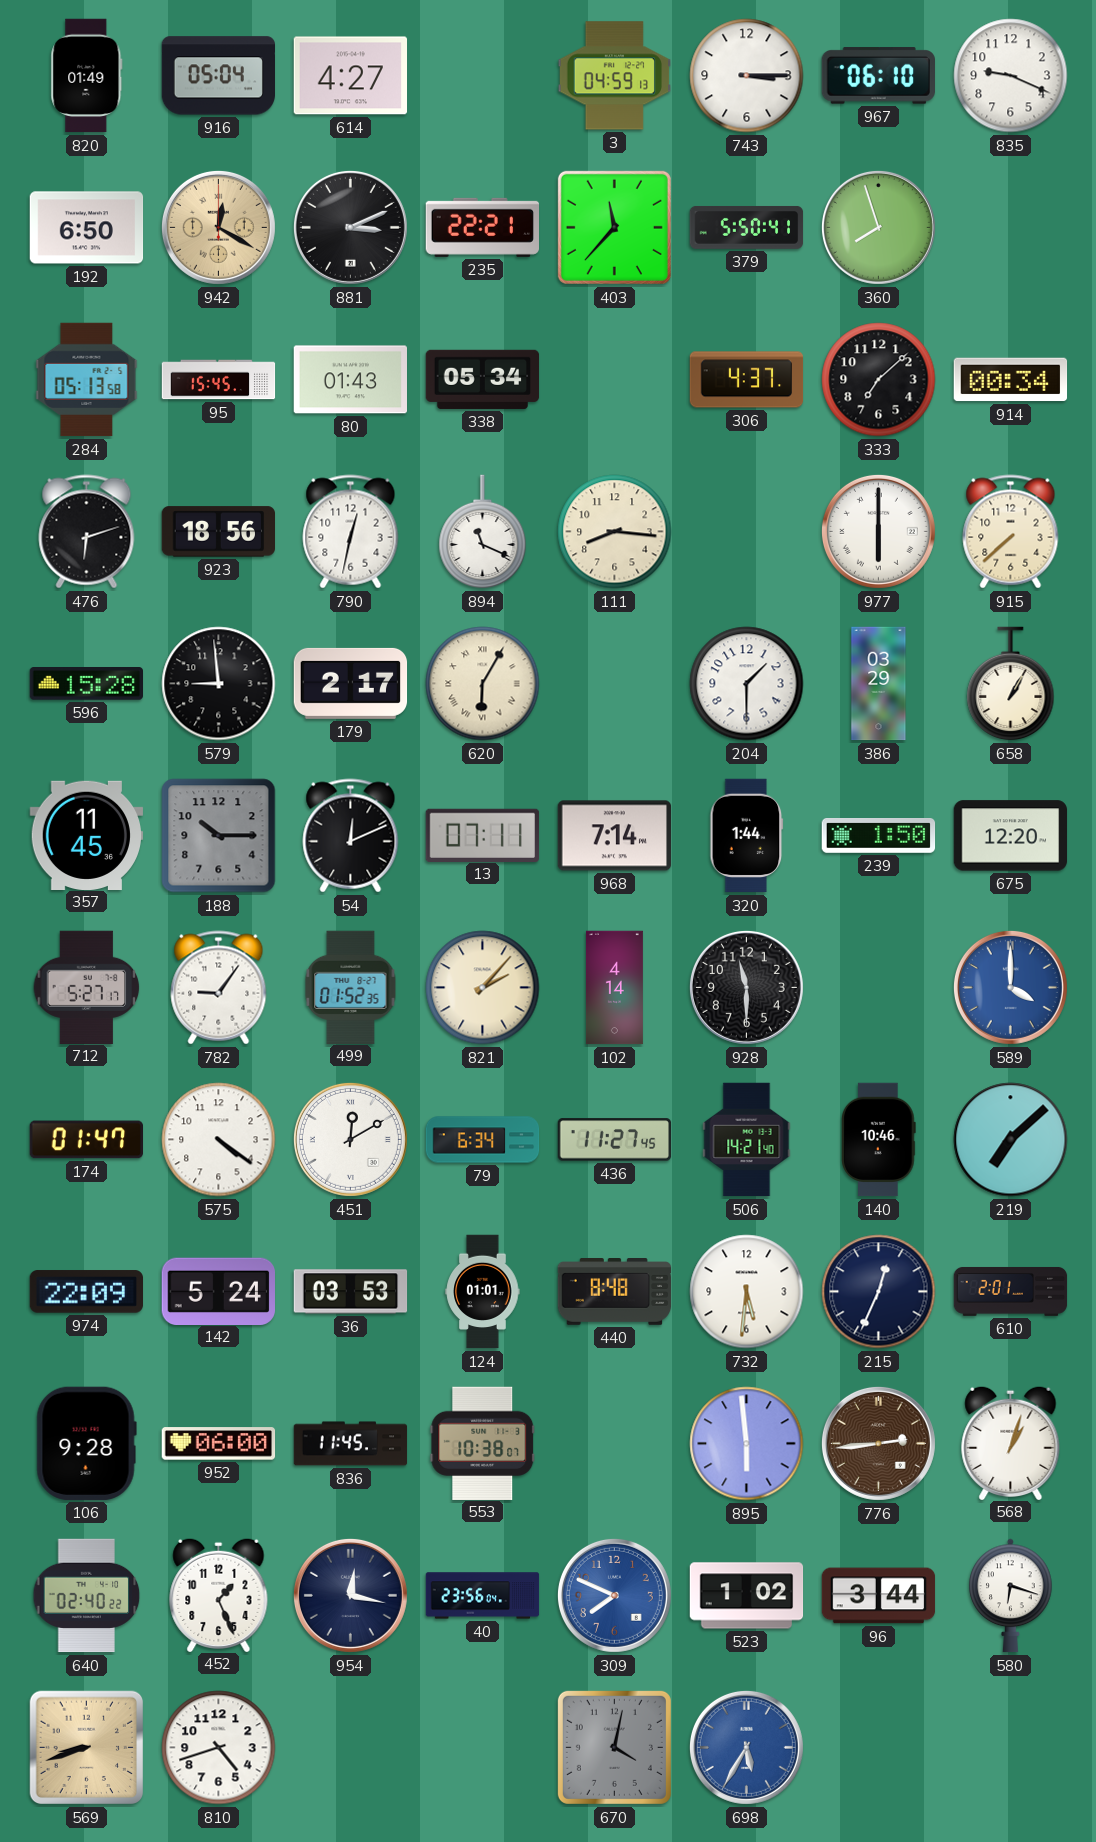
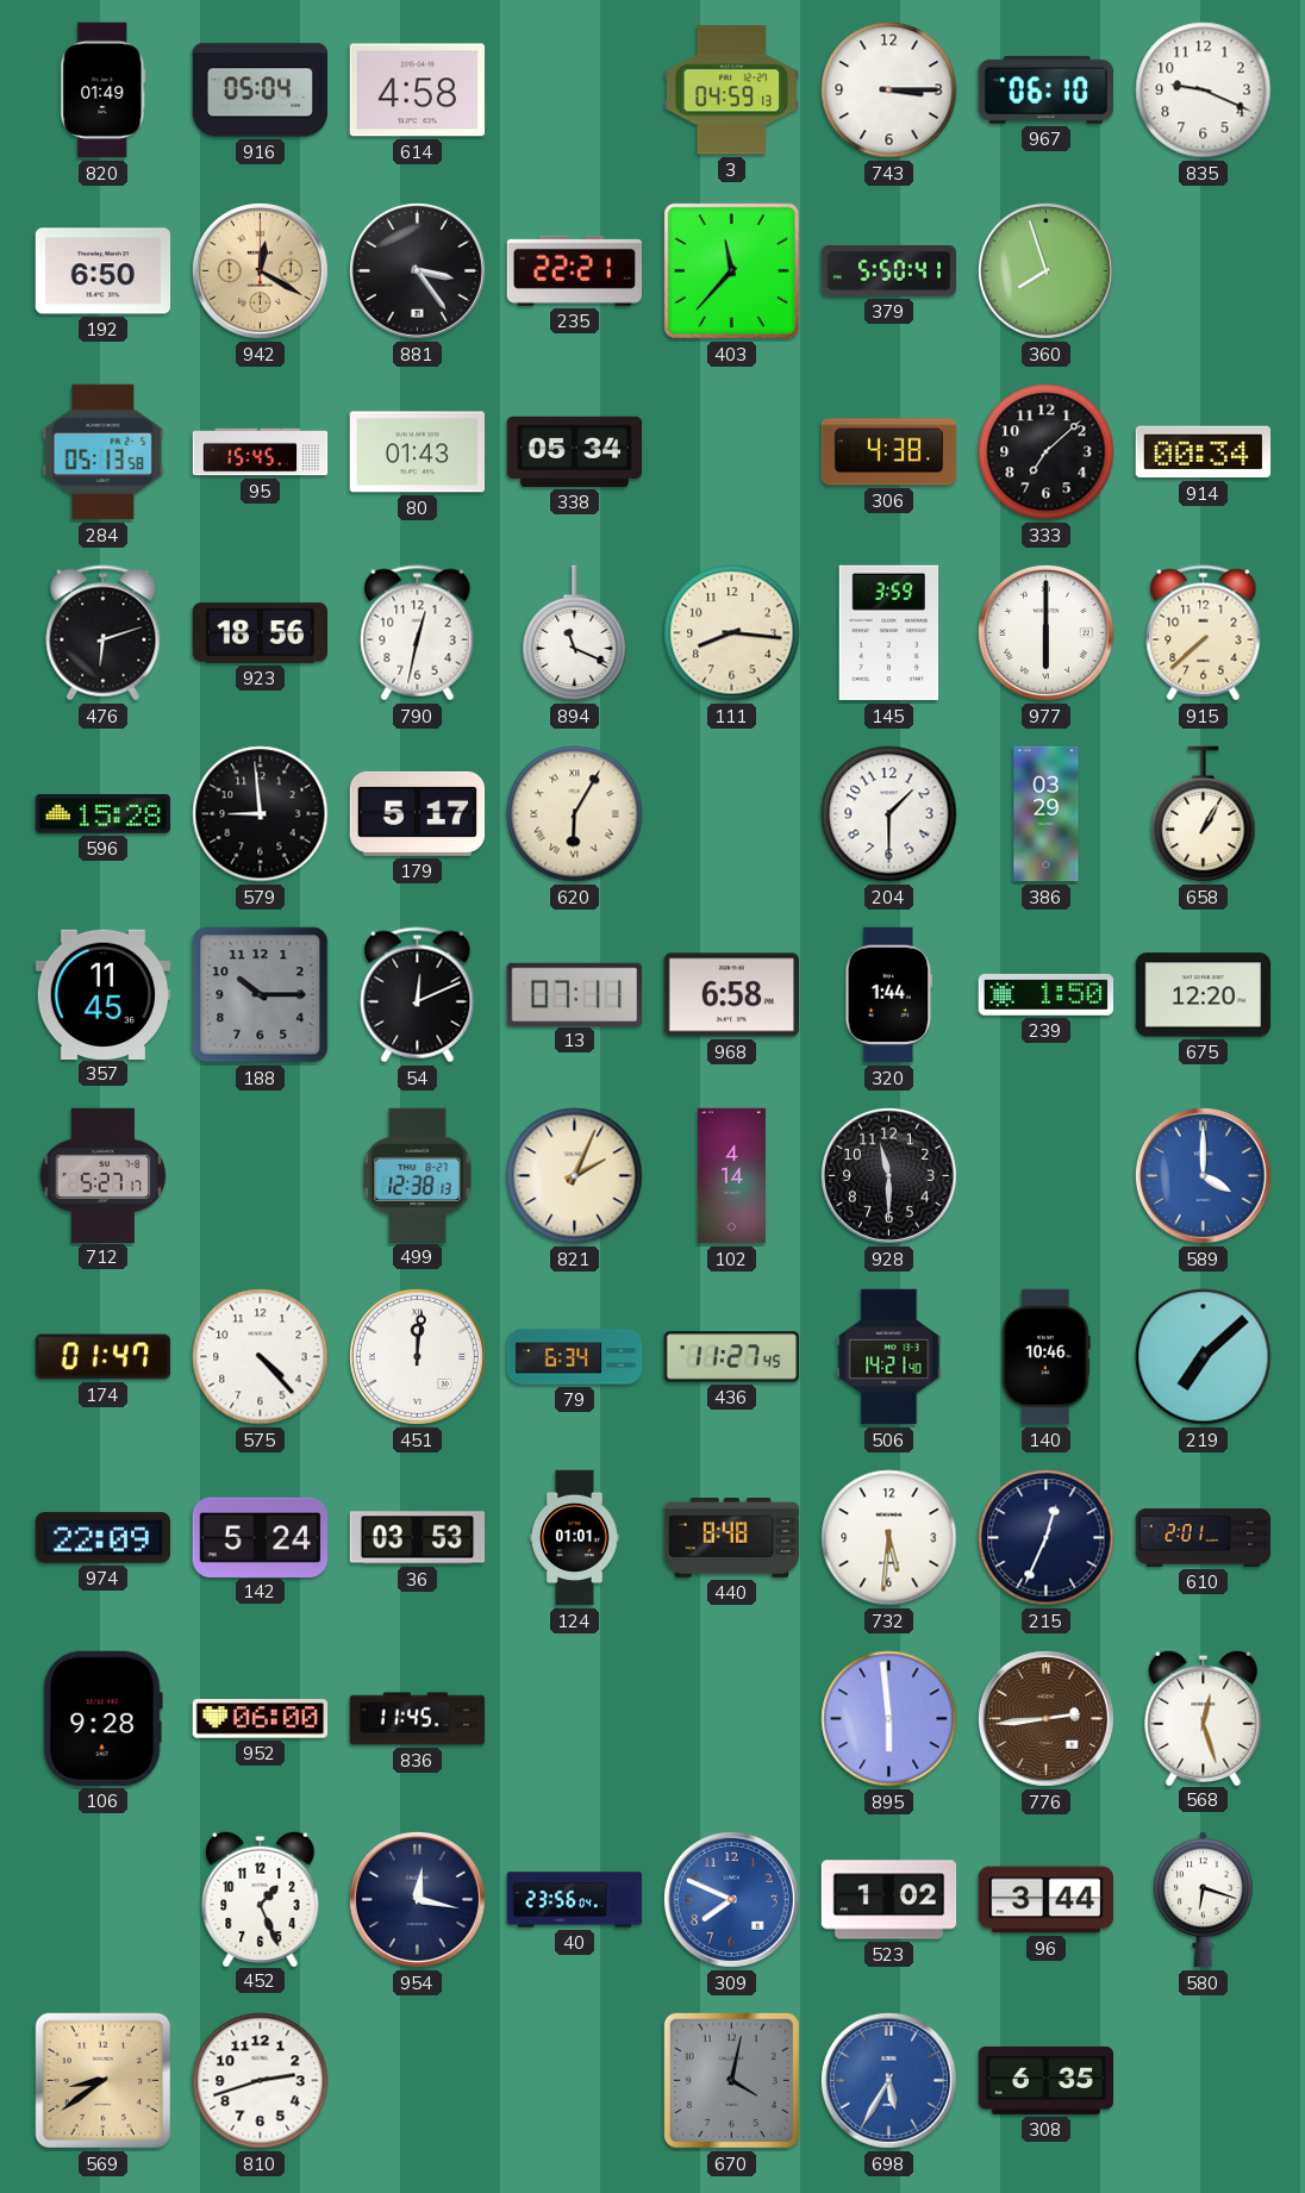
614: 4:27 -> 4:58
881: 3:11 -> 3:24
306: 4:37 -> 4:38
145: none -> 3:59
179: 2:17 -> 5:17
968: 7:14 -> 6:58
782: 9:06 -> none
499: 01:52 -> 12:38
821: 2:07 -> 2:04
575: 4:21 -> 4:23
451: 12:10 -> 12:01
553: 10:38 -> none
568: 1:03 -> 12:27
640: 02:40 -> none
569: 8:42 -> 8:39
810: 4:42 -> 2:42
308: none -> 6:35
